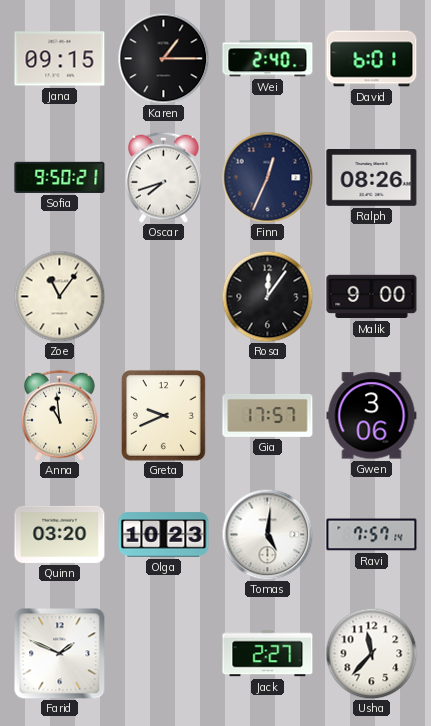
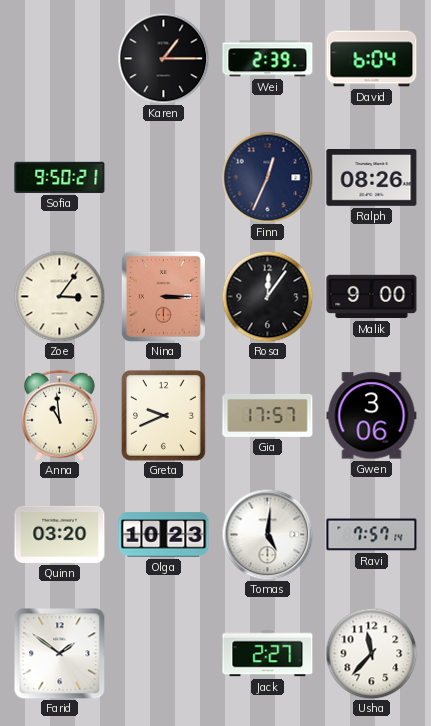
Jana: 09:15 -> none
Wei: 2:40 -> 2:39
David: 6:01 -> 6:04
Oscar: 7:42 -> none
Zoe: 11:06 -> 3:06
Nina: none -> 3:15
Farid: 1:49 -> 1:51
